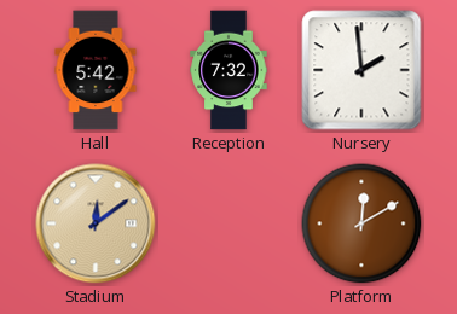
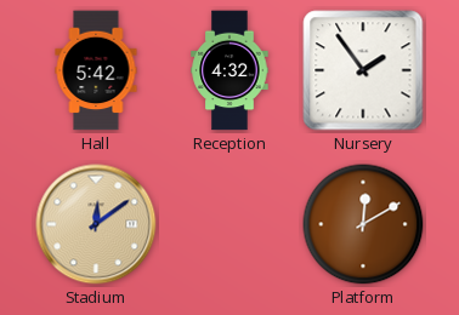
Reception: 7:32 -> 4:32
Nursery: 1:59 -> 1:54
